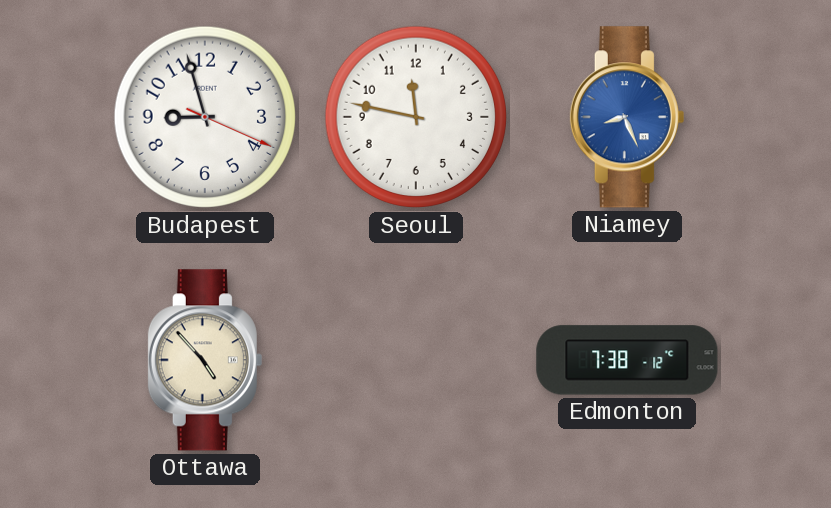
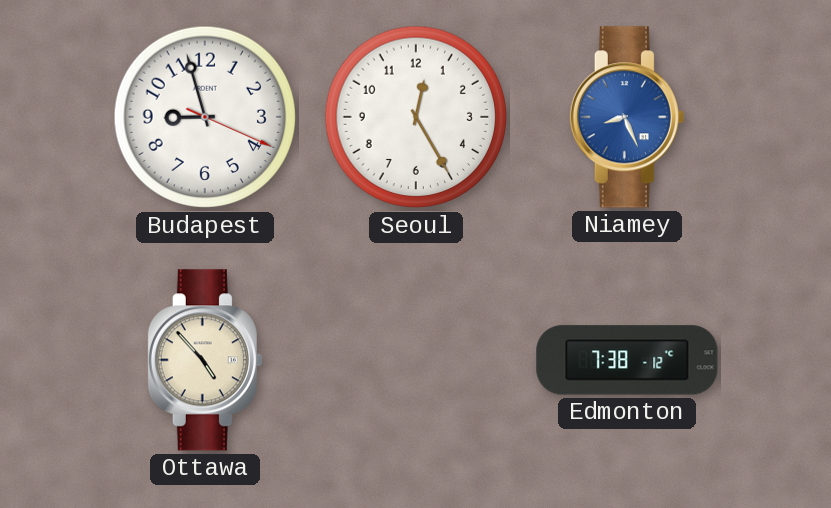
Seoul: 11:47 -> 12:25
